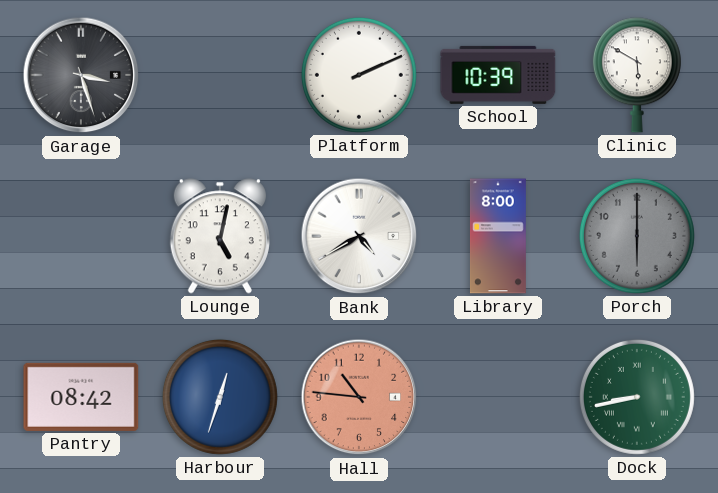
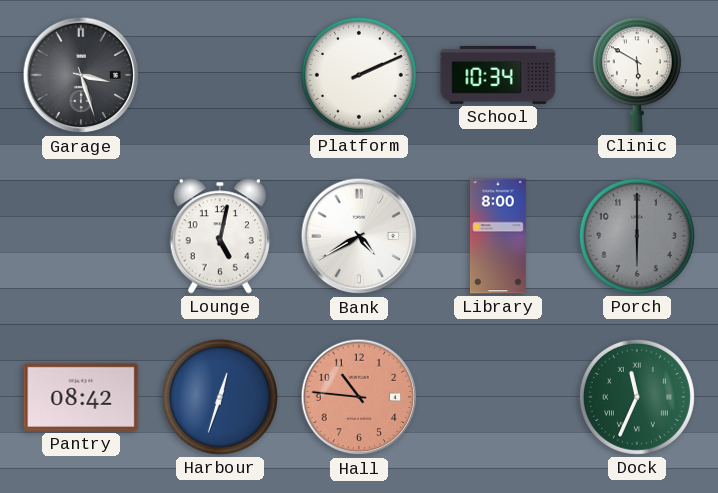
School: 10:39 -> 10:34
Dock: 8:43 -> 11:34
